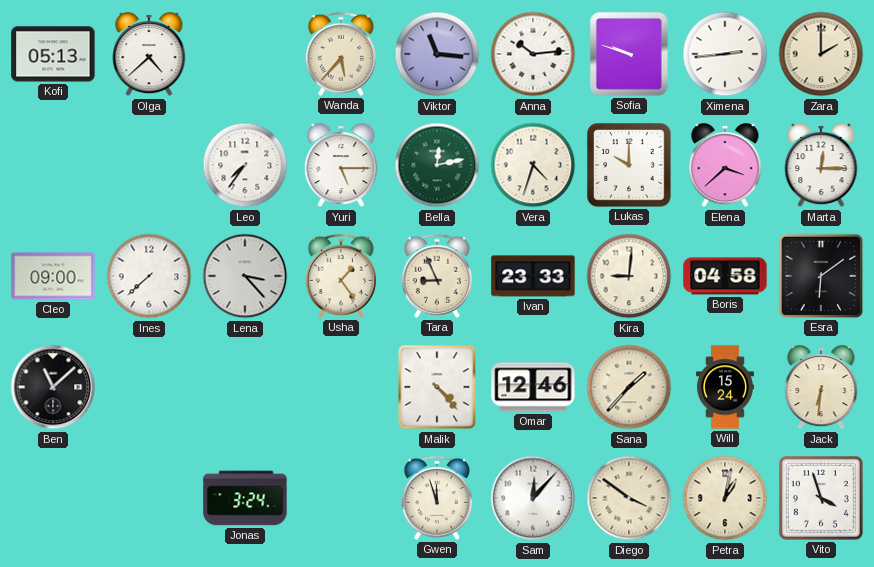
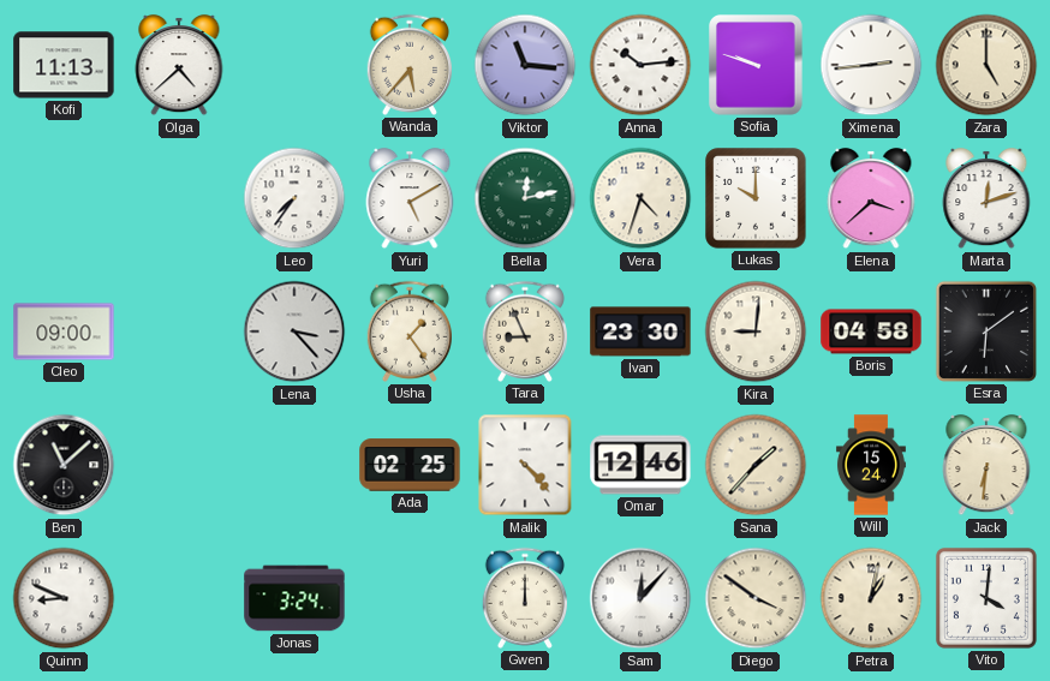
Kofi: 05:13 -> 11:13
Zara: 2:00 -> 5:00
Yuri: 5:15 -> 5:10
Marta: 12:15 -> 12:12
Ines: 7:38 -> none
Ivan: 23:33 -> 23:30
Ada: none -> 02:25
Quinn: none -> 8:49
Gwen: 11:57 -> 12:00
Vito: 3:57 -> 4:01
